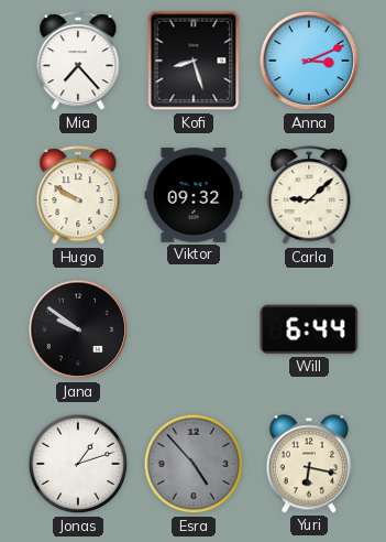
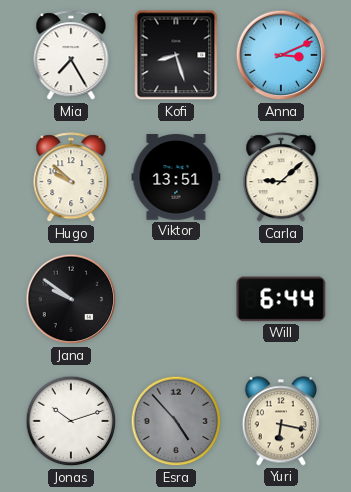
Mia: 7:23 -> 7:25
Hugo: 9:50 -> 9:52
Viktor: 09:32 -> 13:51
Jonas: 1:12 -> 10:12
